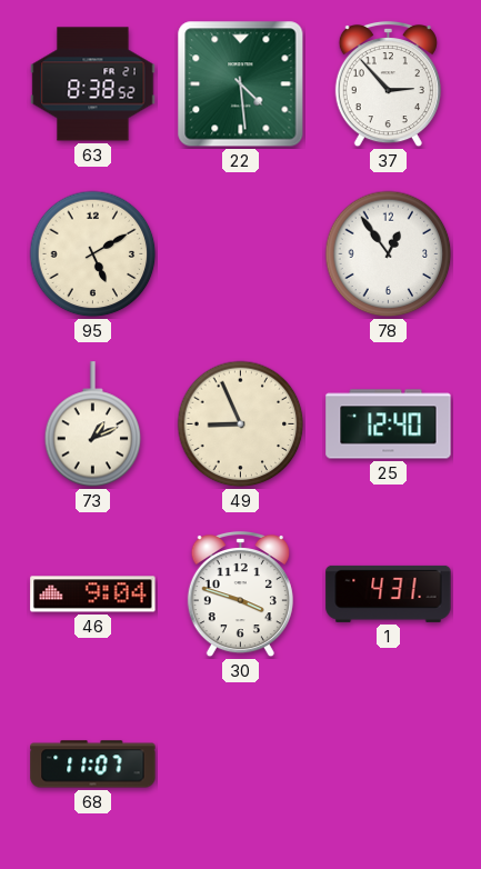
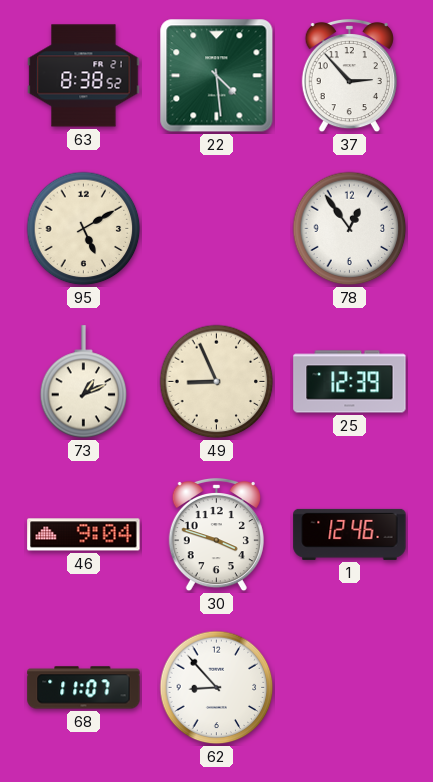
25: 12:40 -> 12:39
1: 4:31 -> 12:46
62: none -> 8:53
